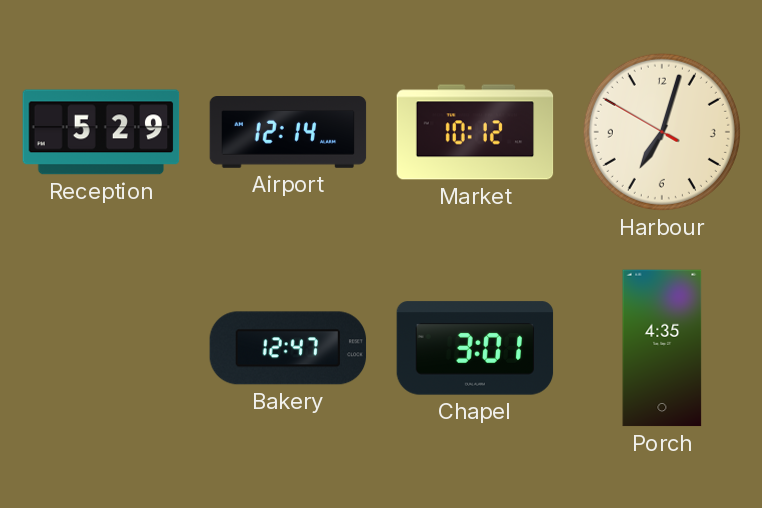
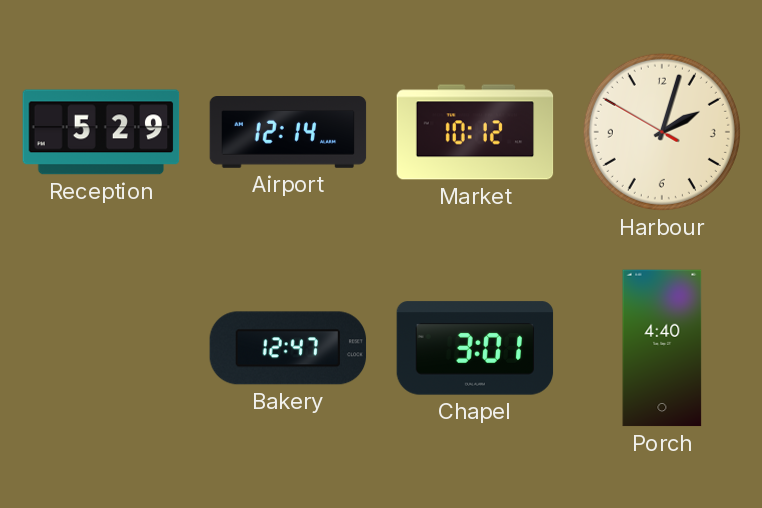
Harbour: 7:02 -> 2:02
Porch: 4:35 -> 4:40
